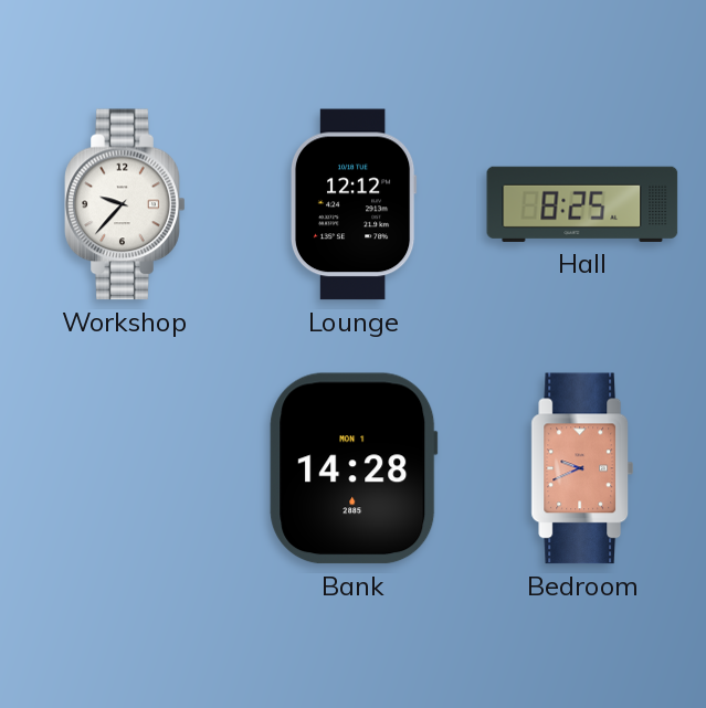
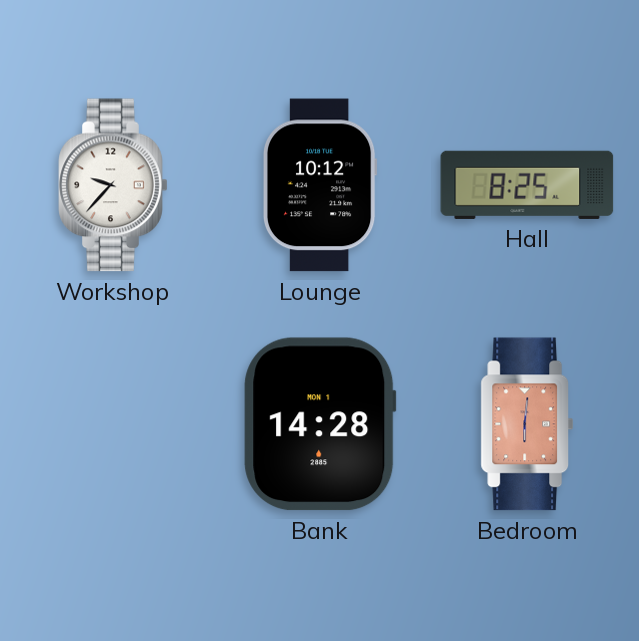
Lounge: 12:12 -> 10:12
Bedroom: 9:41 -> 6:01
